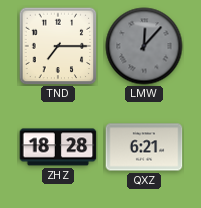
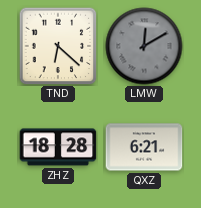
TND: 7:15 -> 6:22
LMW: 12:07 -> 12:10
